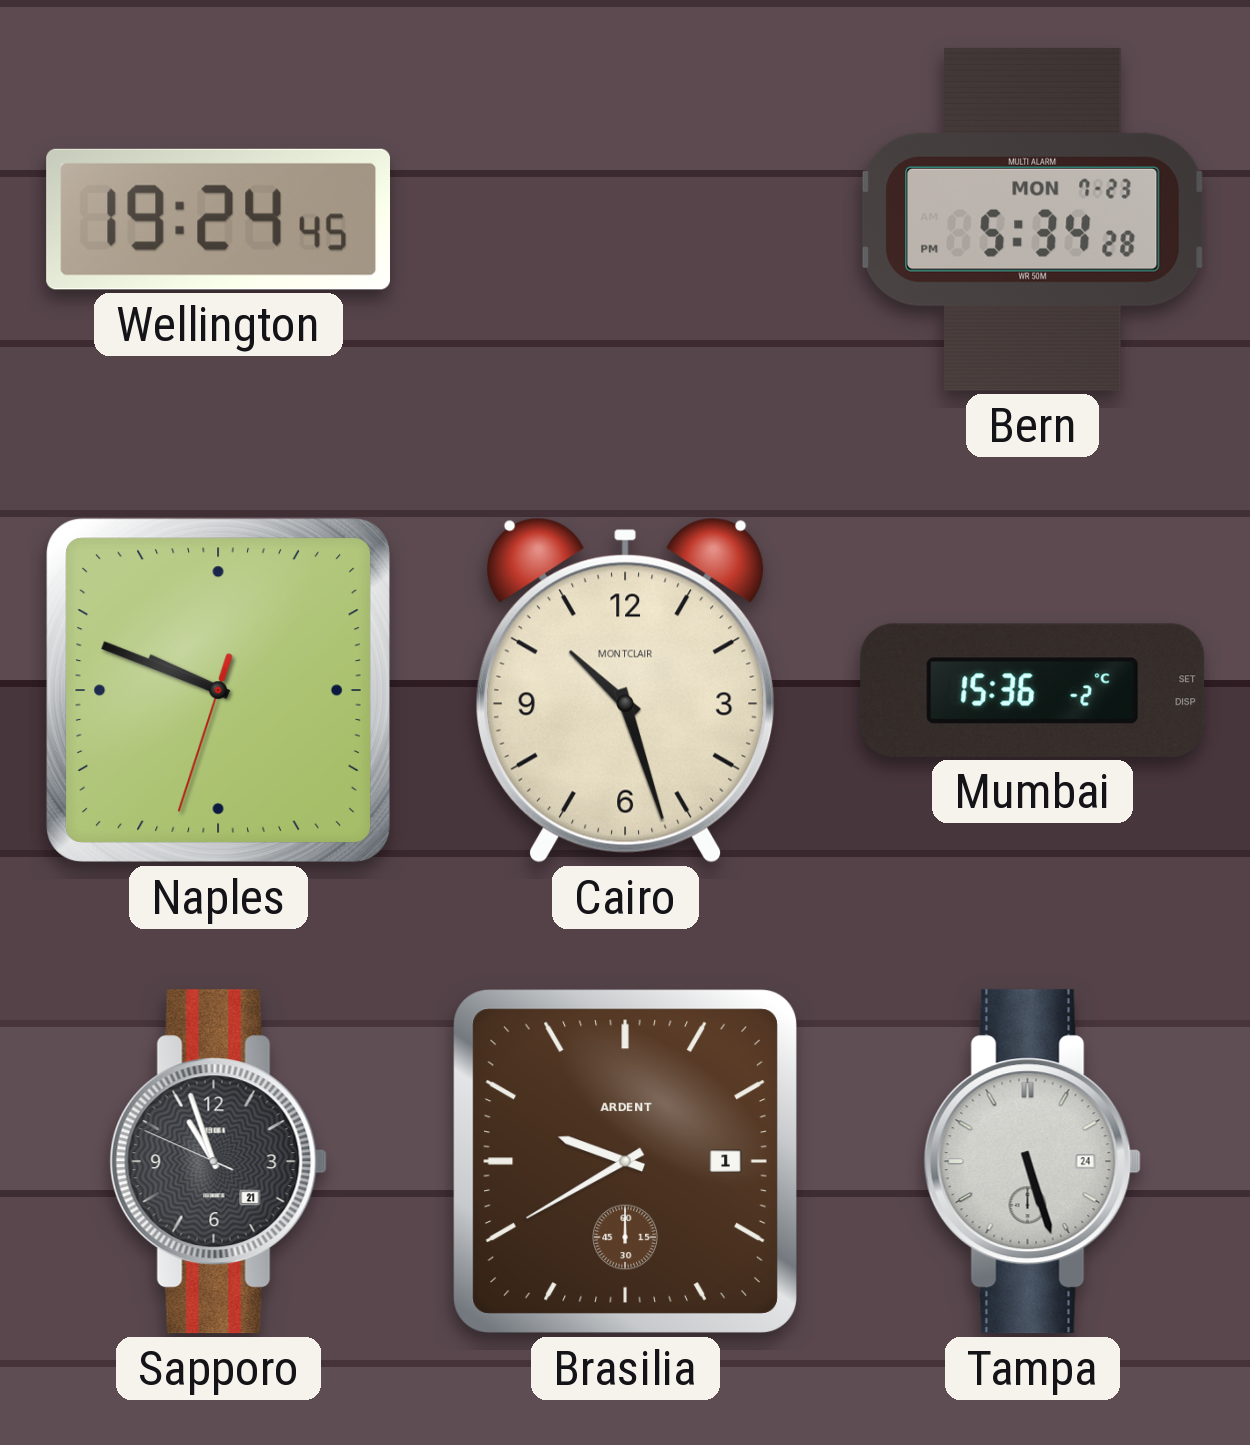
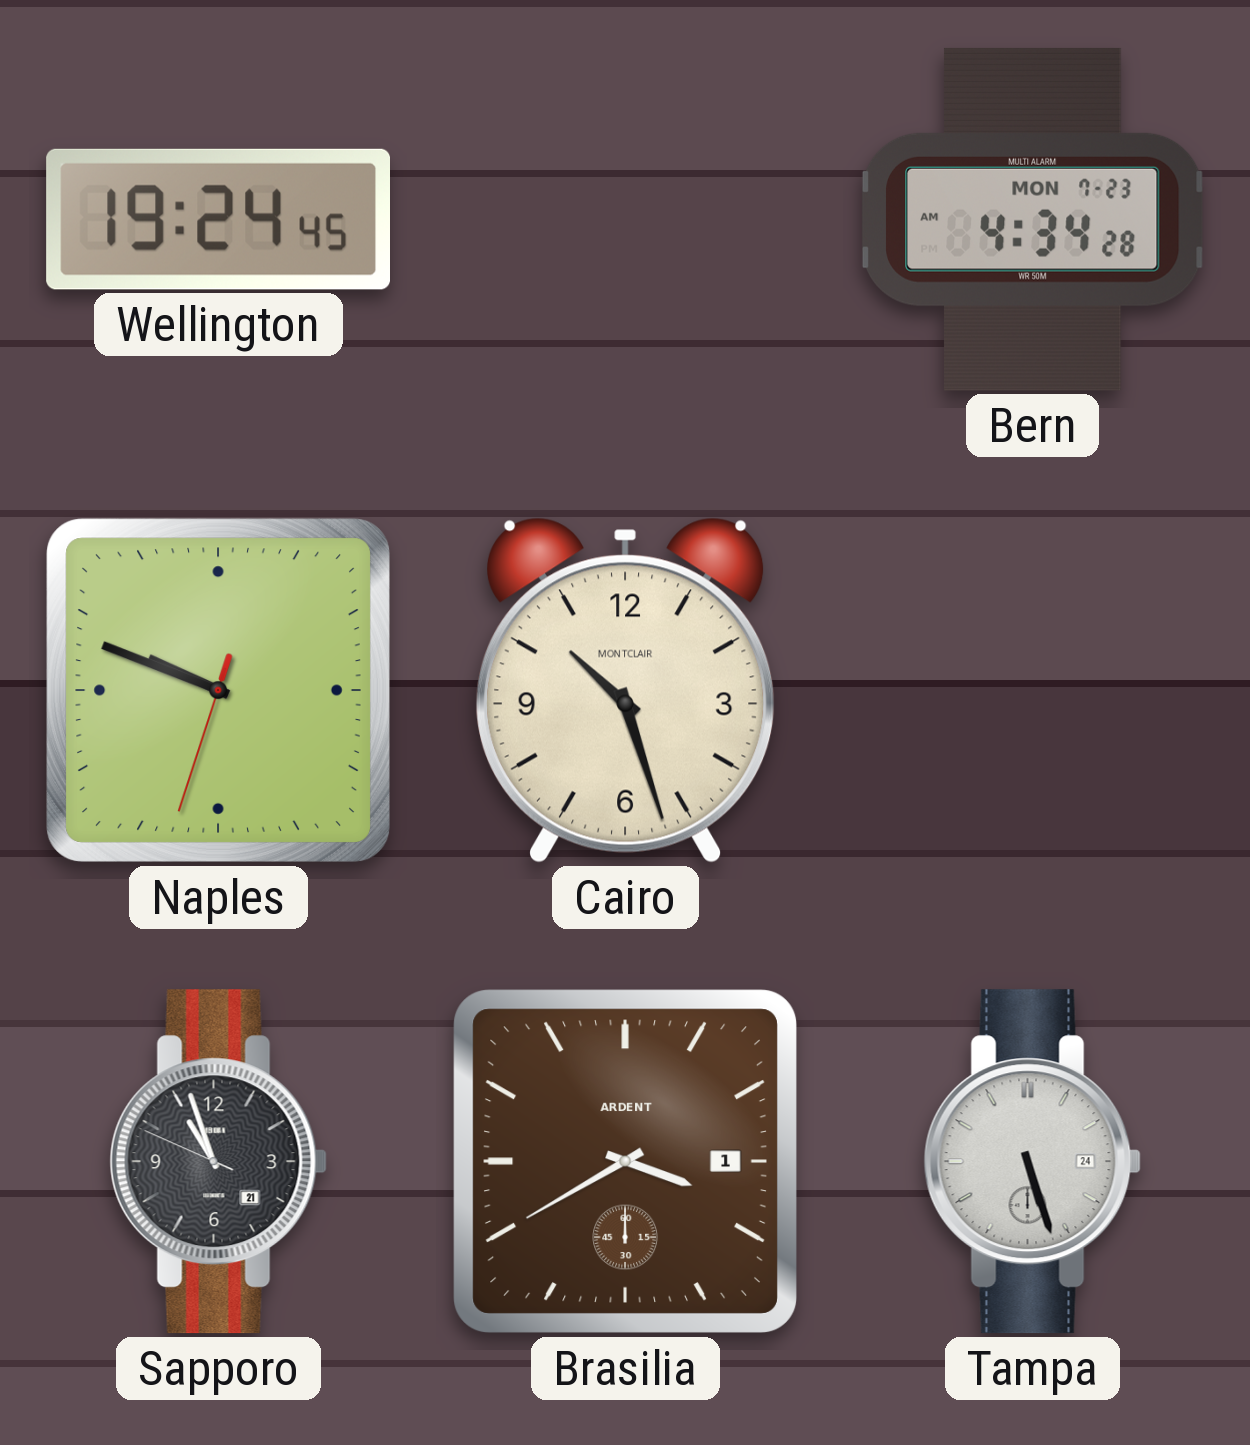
Bern: 5:34 -> 4:34
Mumbai: 15:36 -> none
Brasilia: 9:40 -> 3:40
